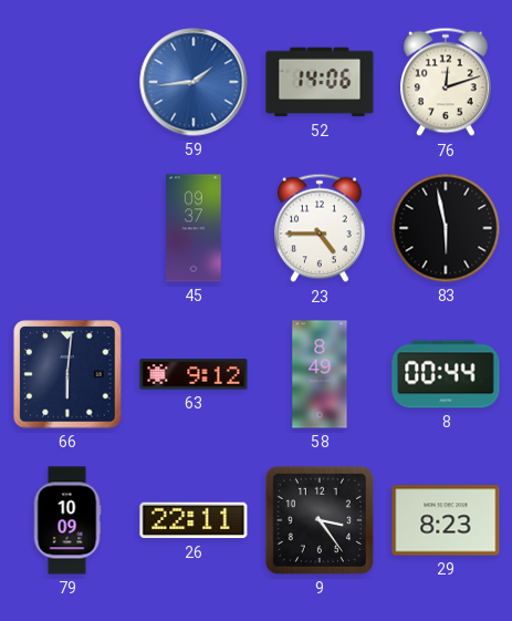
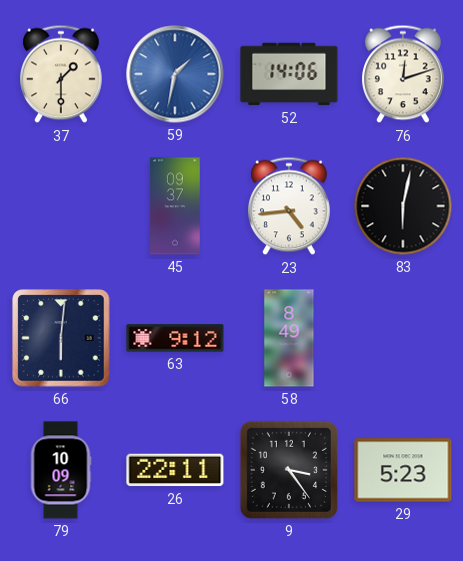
37: none -> 1:30
59: 1:44 -> 1:32
23: 4:45 -> 4:44
83: 5:58 -> 6:02
8: 00:44 -> none
29: 8:23 -> 5:23
